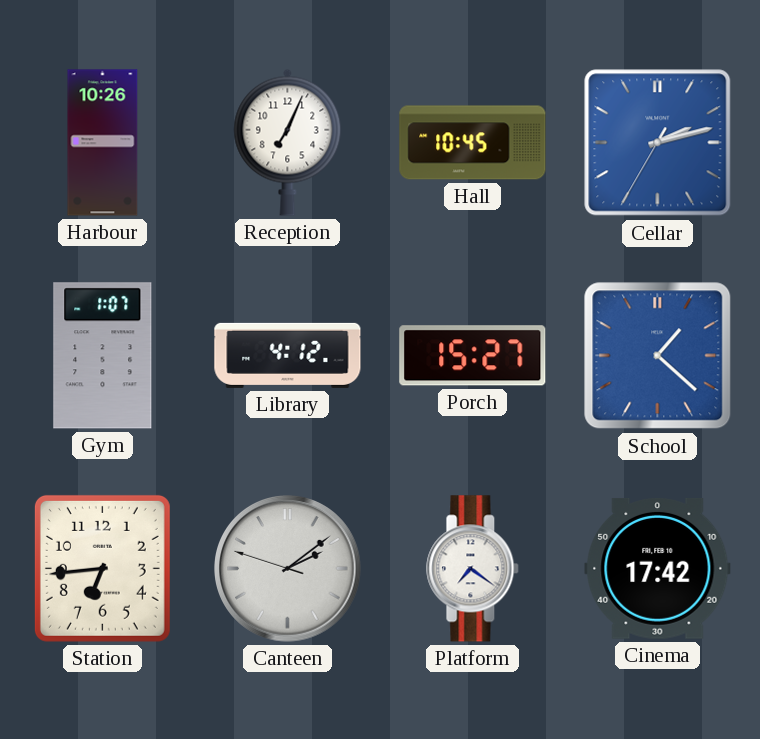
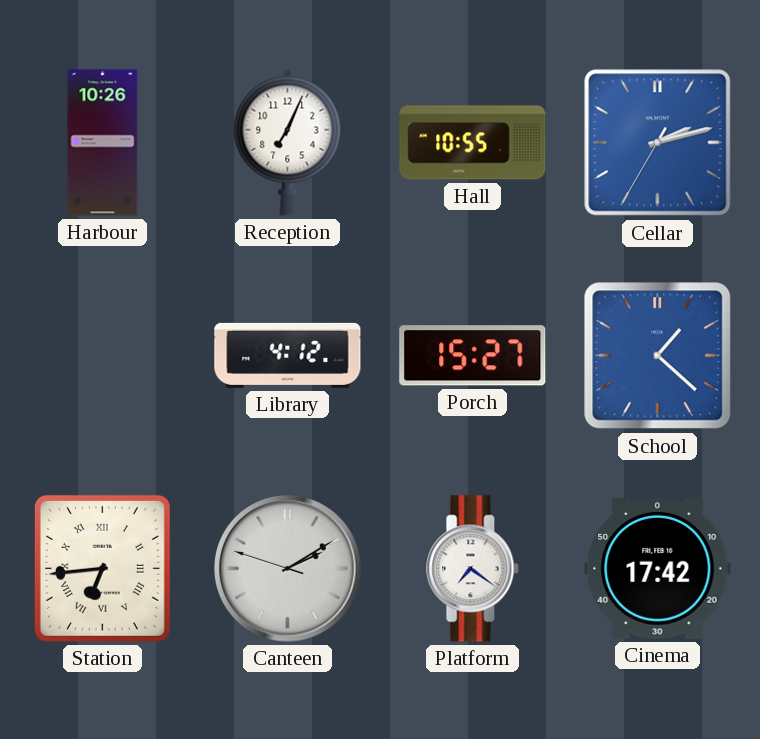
Hall: 10:45 -> 10:55
Gym: 1:07 -> none
Station numerals: Arabic -> Roman
Canteen: 2:08 -> 2:09
